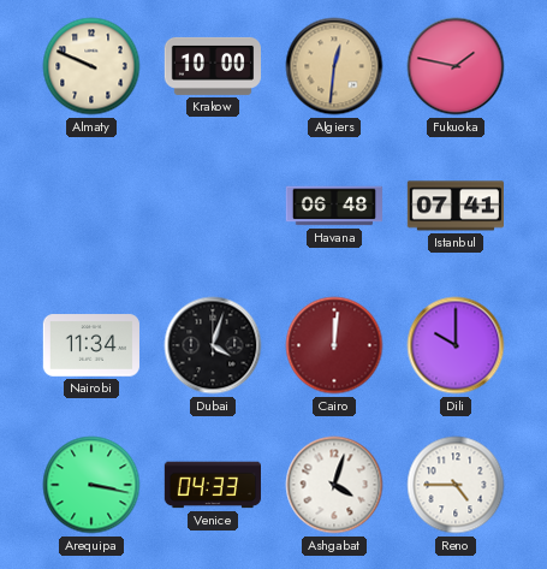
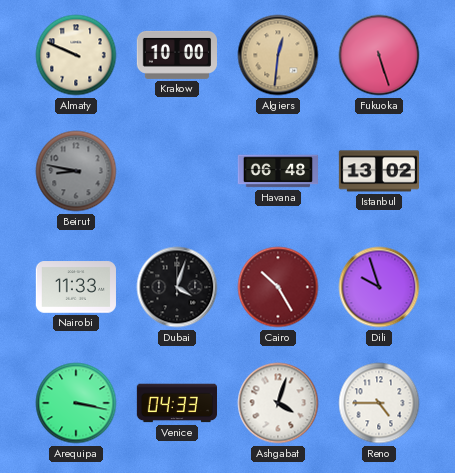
Fukuoka: 1:47 -> 5:27
Beirut: none -> 8:47
Istanbul: 07:41 -> 13:02
Nairobi: 11:34 -> 11:33
Cairo: 12:01 -> 10:25
Dili: 10:00 -> 9:57
